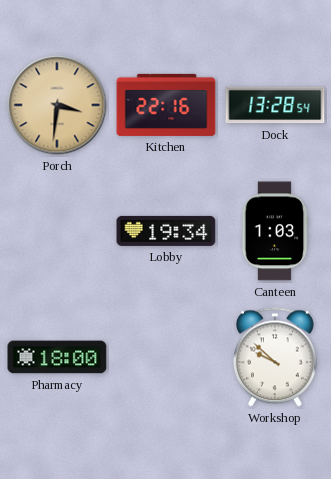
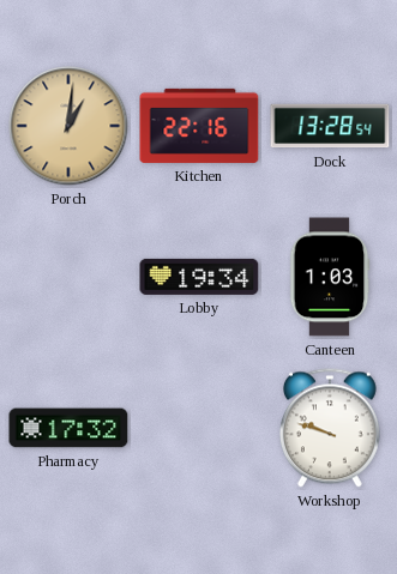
Porch: 3:31 -> 1:01
Pharmacy: 18:00 -> 17:32
Workshop: 9:52 -> 9:48
